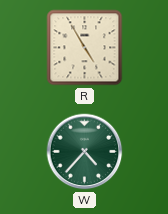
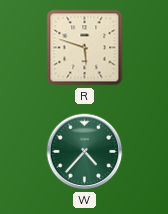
R: 4:55 -> 5:48
